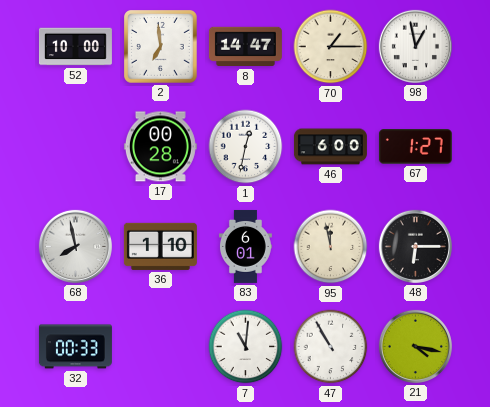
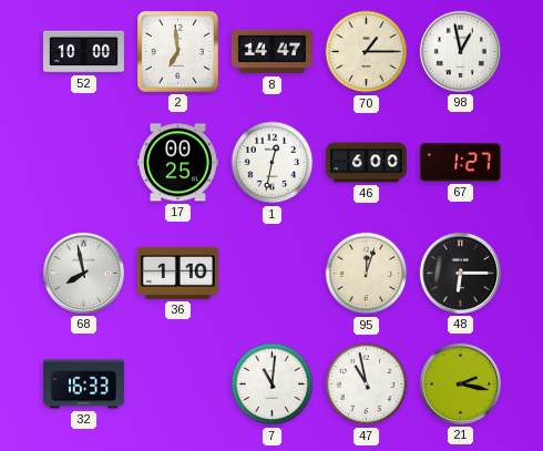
17: 00:28 -> 00:25
83: 6:01 -> none
95: 11:58 -> 12:03
32: 00:33 -> 16:33
47: 10:55 -> 10:58
21: 4:17 -> 2:17
